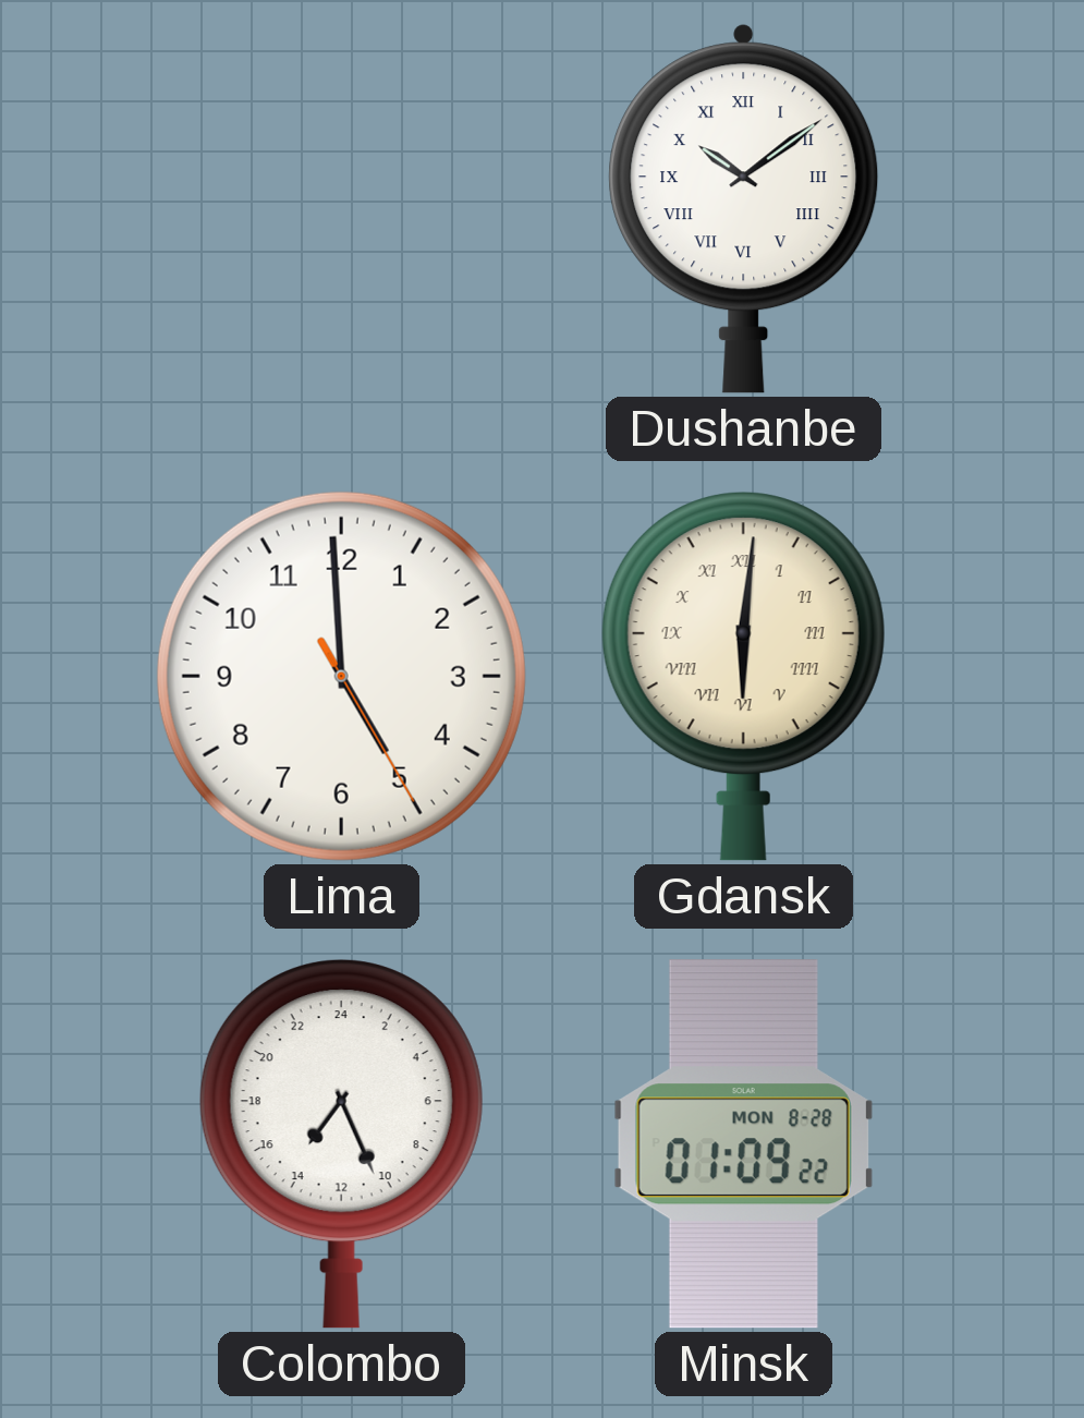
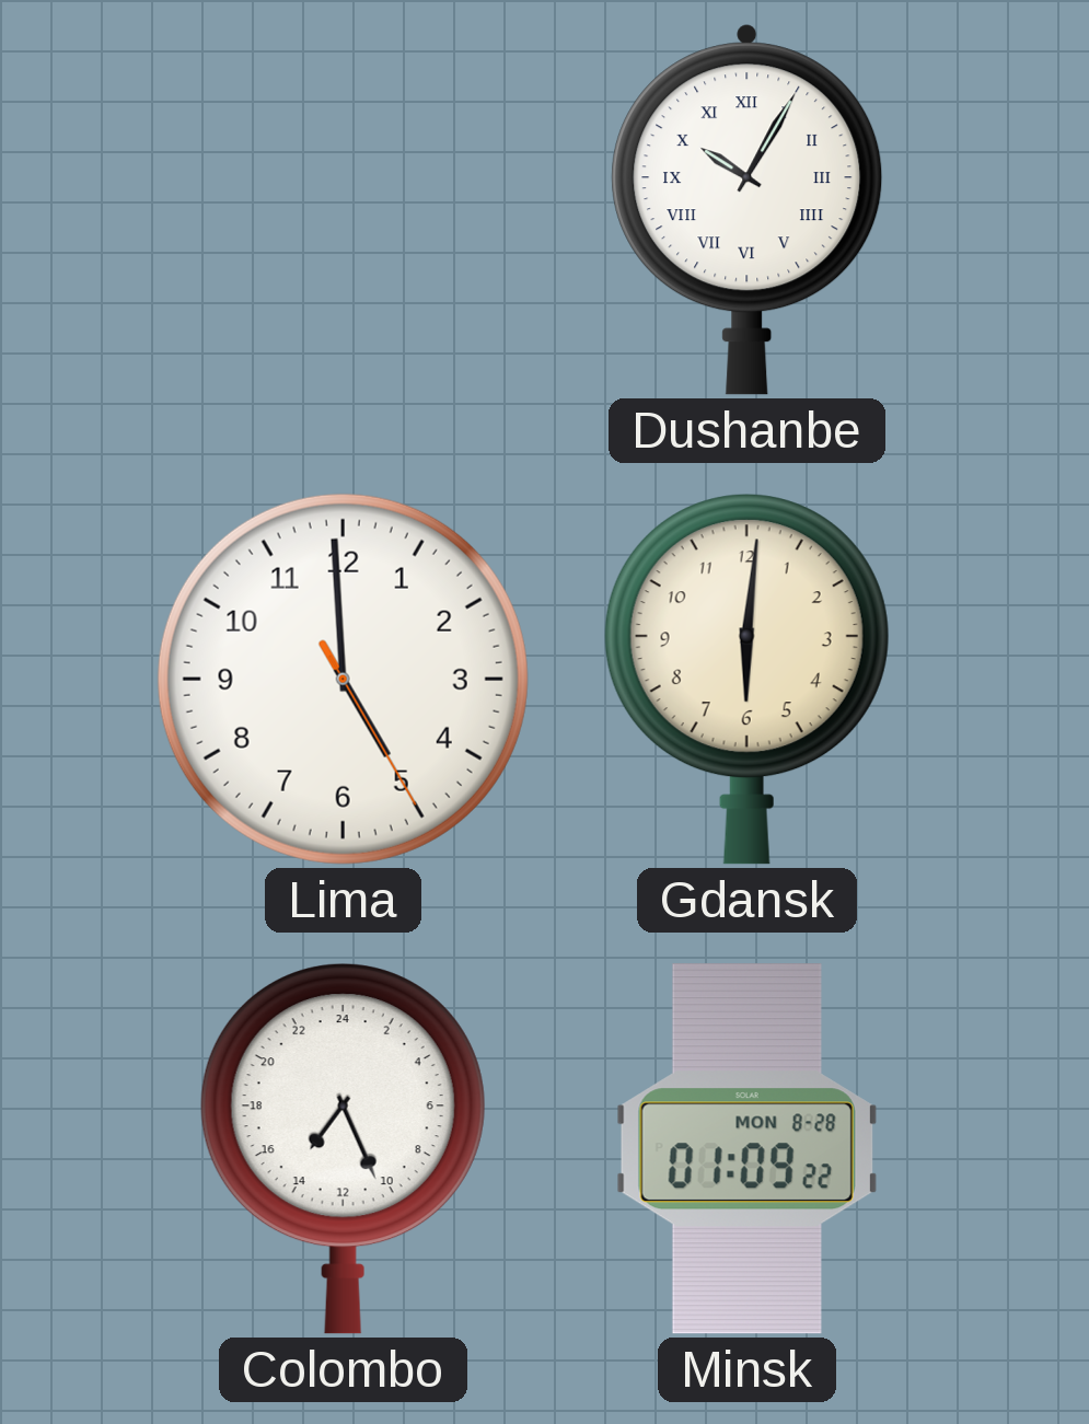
Dushanbe: 10:09 -> 10:05
Gdansk numerals: Roman -> Arabic
